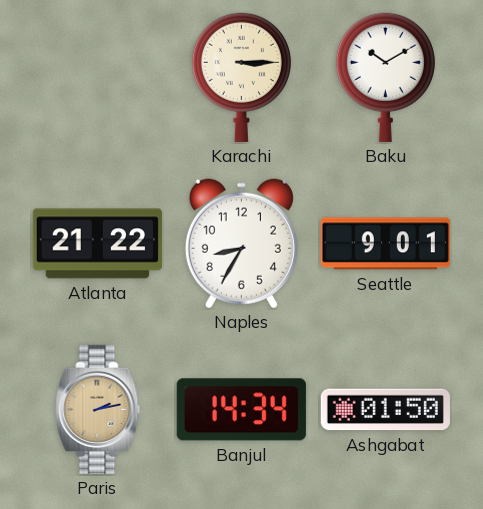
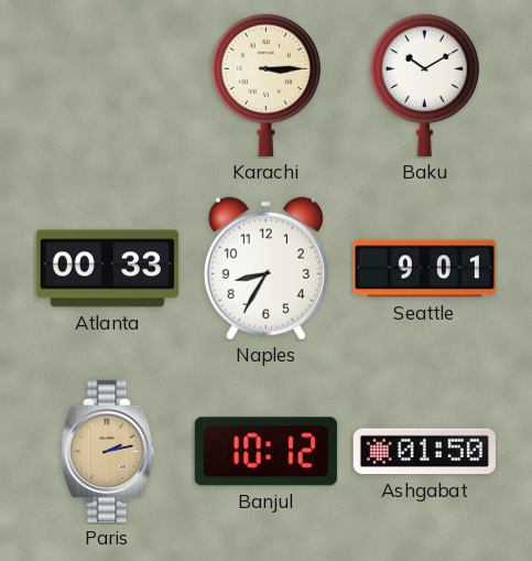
Atlanta: 21:22 -> 00:33
Banjul: 14:34 -> 10:12
